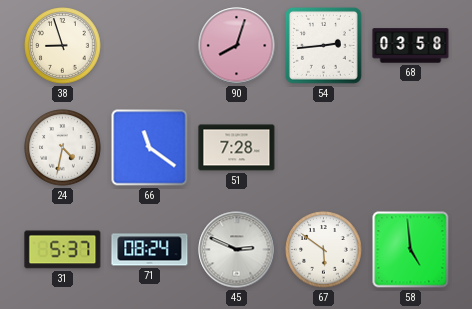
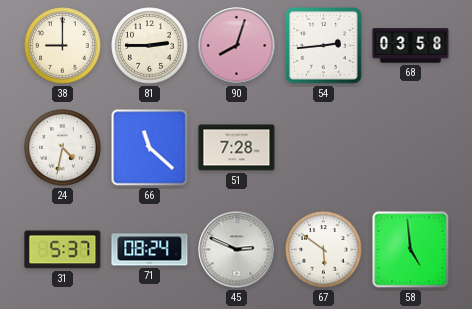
38: 8:57 -> 9:00
81: none -> 2:45
66: 11:21 -> 11:22
